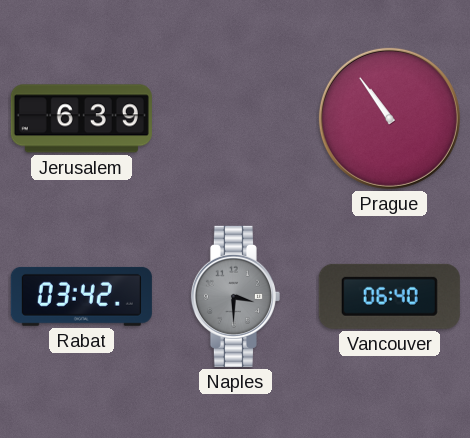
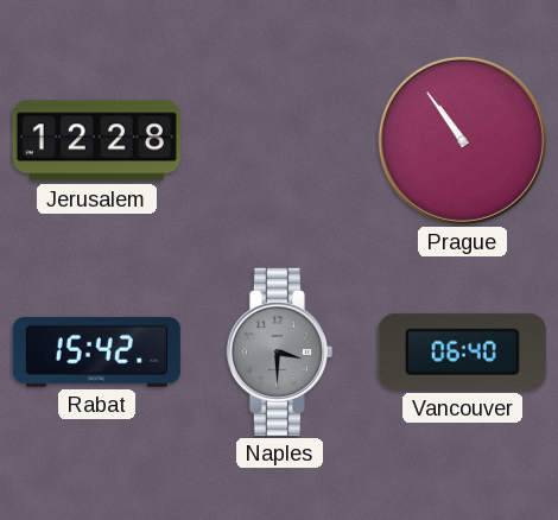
Jerusalem: 6:39 -> 12:28
Rabat: 03:42 -> 15:42
